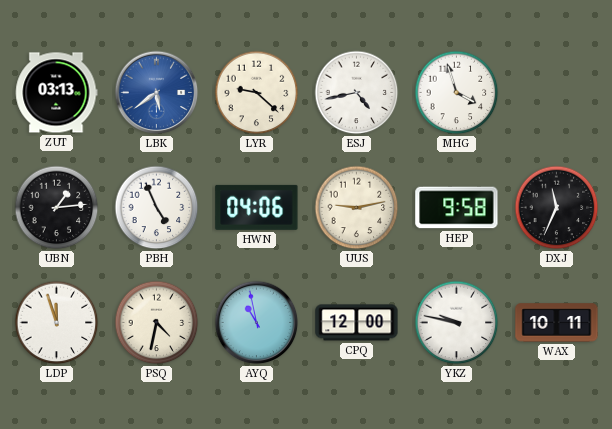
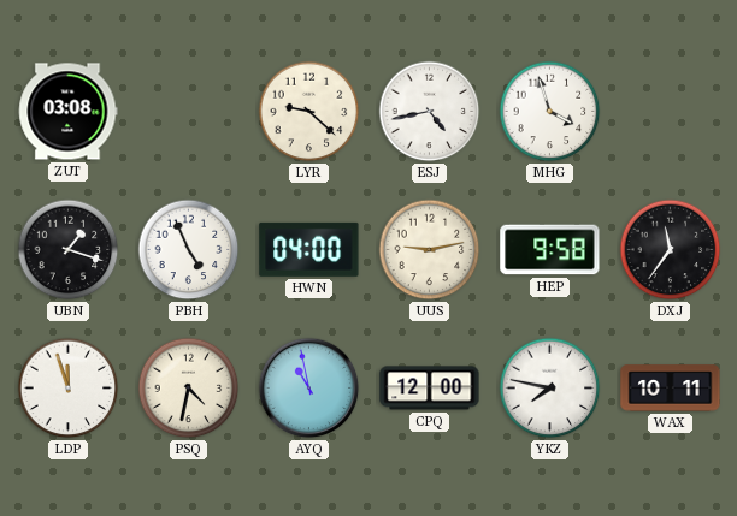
ZUT: 03:13 -> 03:08
LBK: 5:39 -> none
UBN: 1:14 -> 1:18
HWN: 04:06 -> 04:00
DXJ: 11:34 -> 11:36
YKZ: 9:47 -> 7:47
